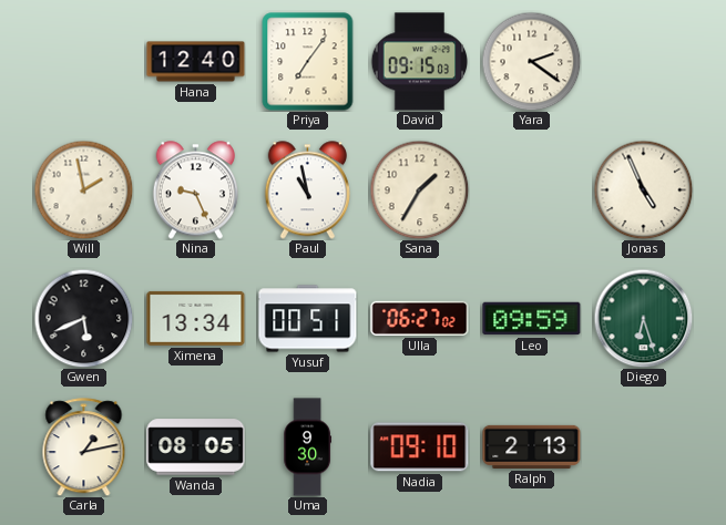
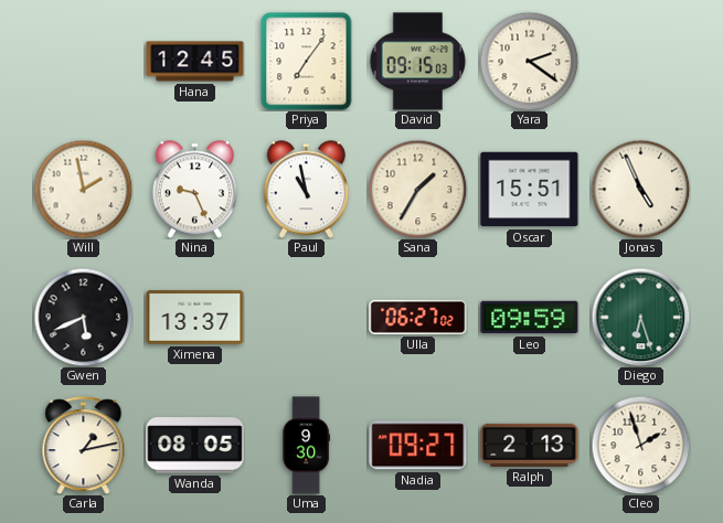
Hana: 12:40 -> 12:45
Oscar: none -> 15:51
Ximena: 13:34 -> 13:37
Yusuf: 00:51 -> none
Nadia: 09:10 -> 09:27
Cleo: none -> 1:57
